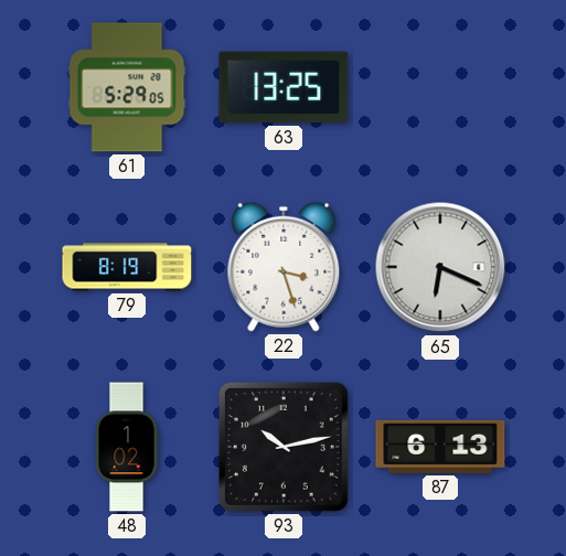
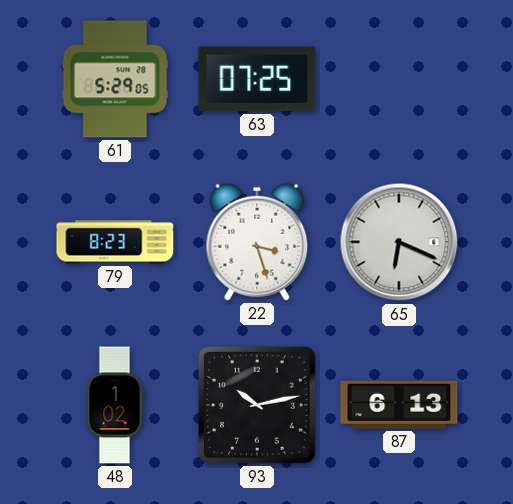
63: 13:25 -> 07:25
79: 8:19 -> 8:23
